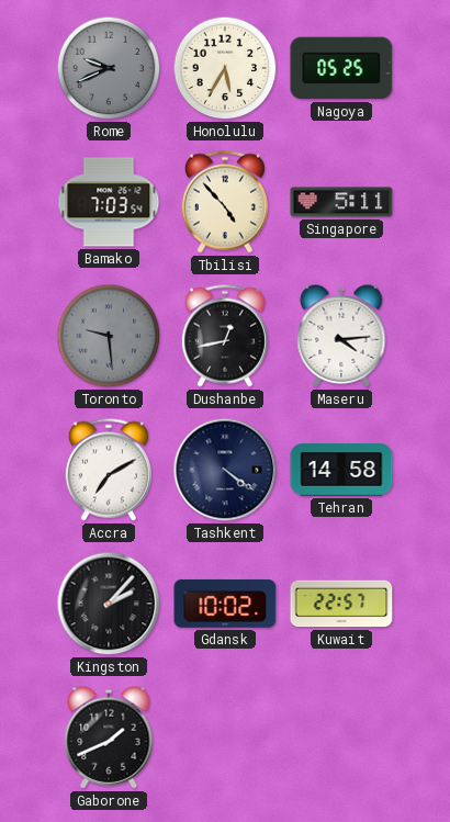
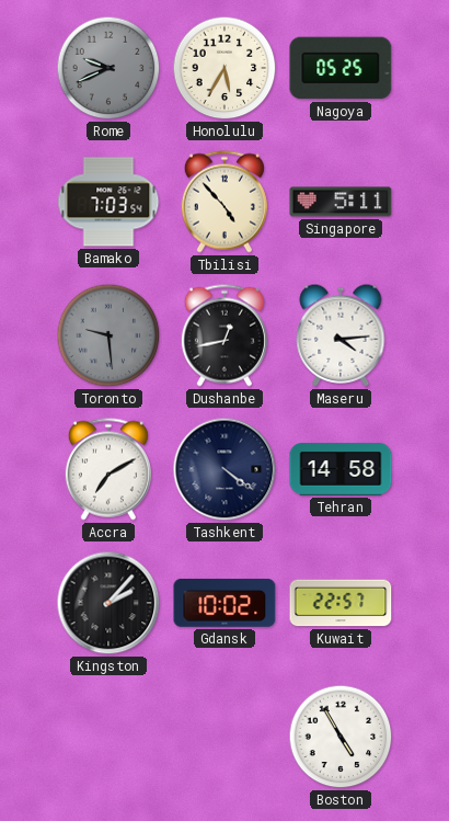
Gaborone: 1:41 -> none
Boston: none -> 4:55
